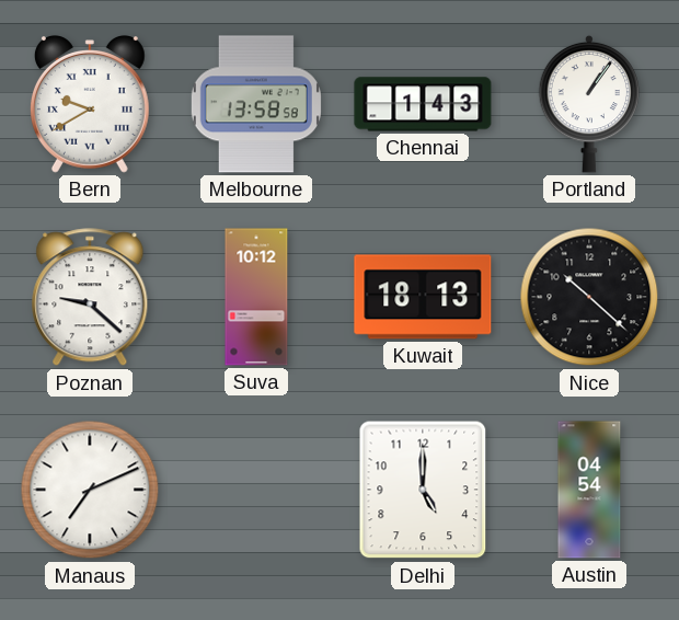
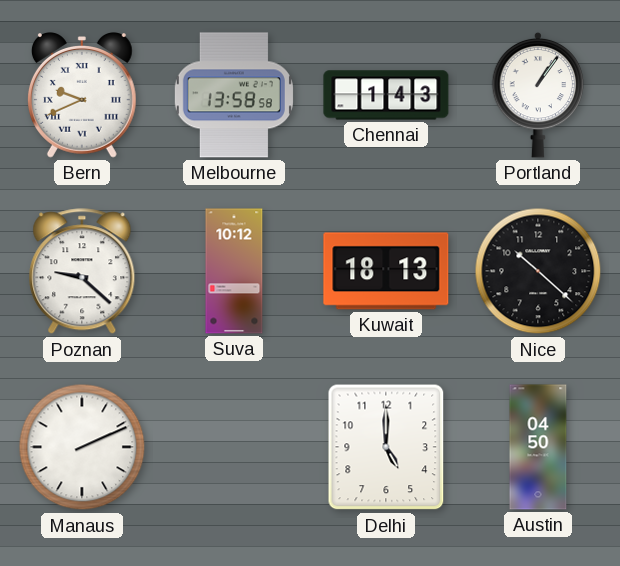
Bern: 9:40 -> 9:41
Manaus: 7:11 -> 2:11
Austin: 04:54 -> 04:50
